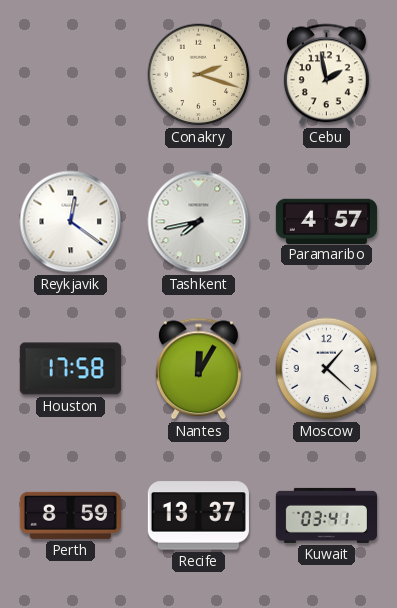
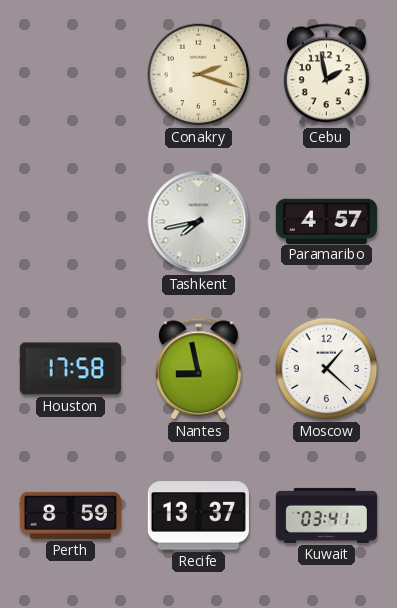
Reykjavik: 12:21 -> none
Nantes: 12:05 -> 8:58
